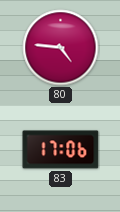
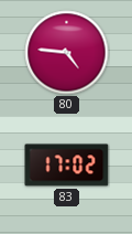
83: 17:06 -> 17:02
